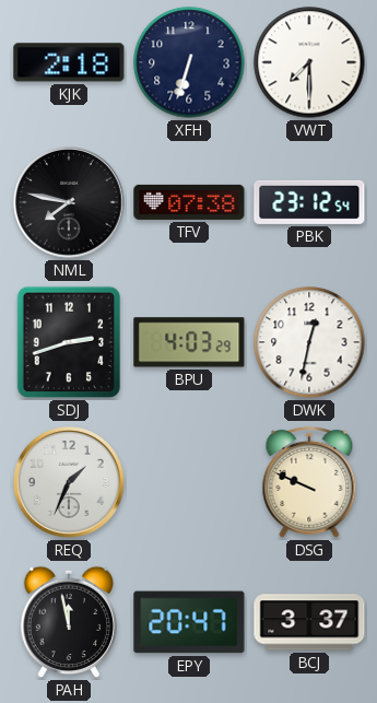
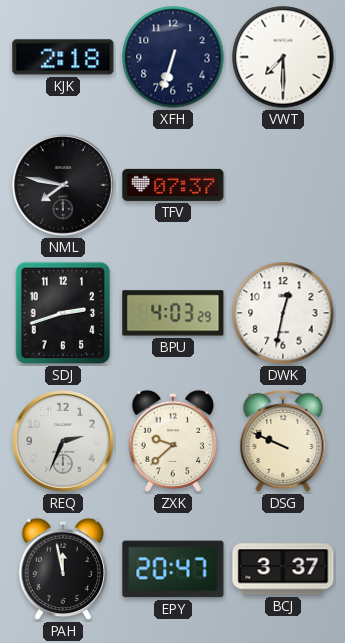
TFV: 07:38 -> 07:37
PBK: 23:12 -> none
REQ: 1:34 -> 2:34
ZXK: none -> 9:38
